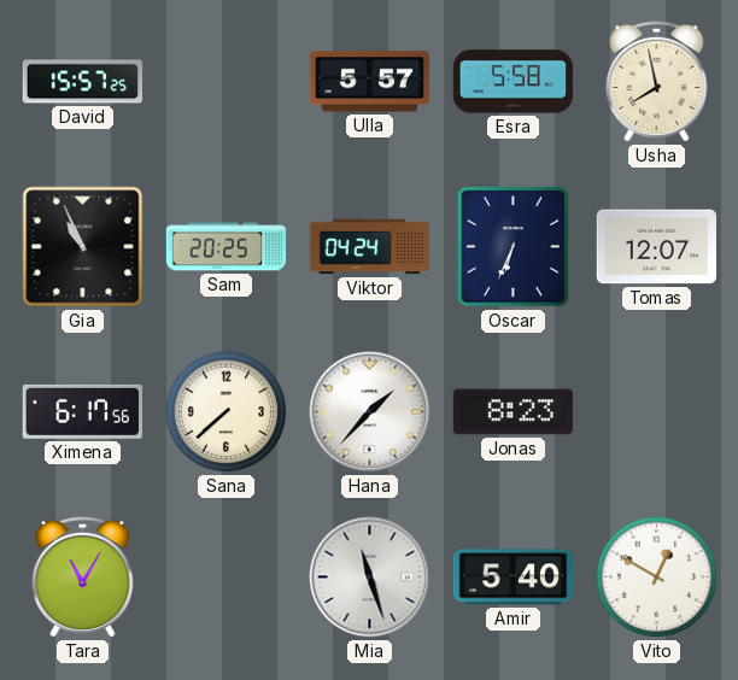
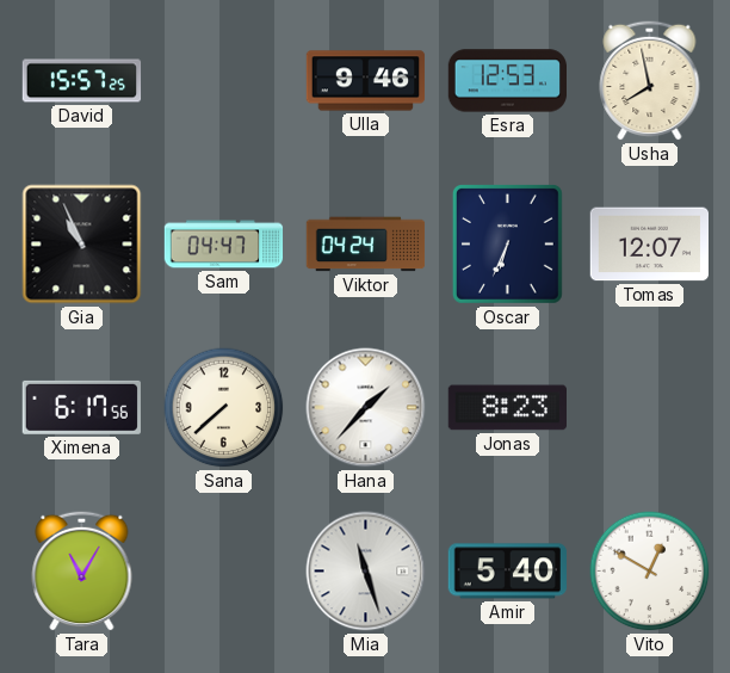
Ulla: 5:57 -> 9:46
Esra: 5:58 -> 12:53
Sam: 20:25 -> 04:47
